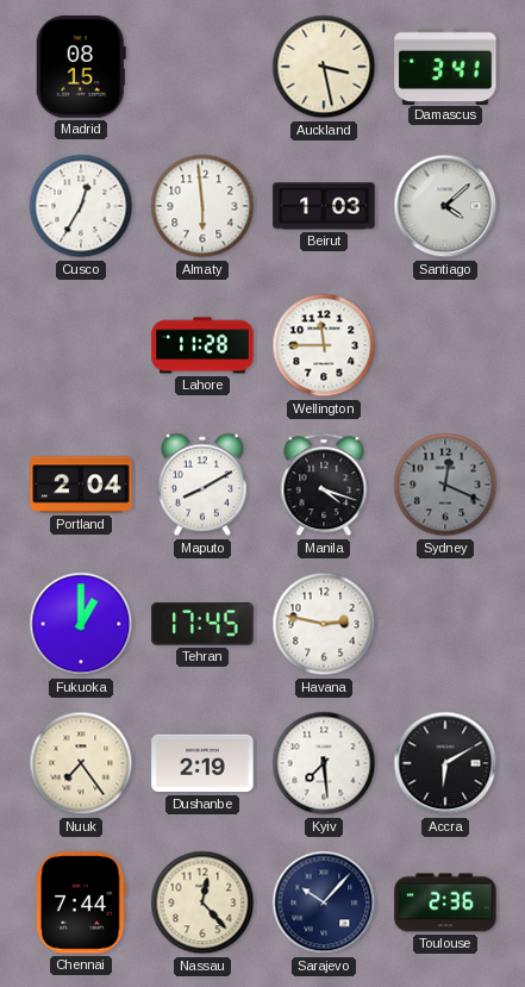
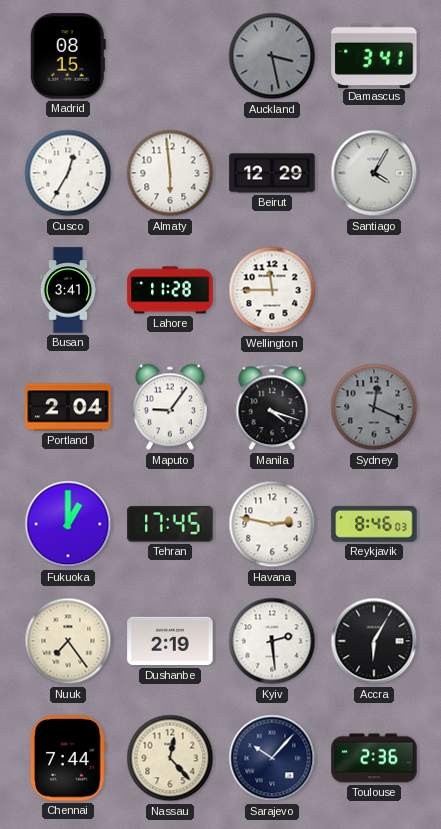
Auckland dial: cream -> grey
Beirut: 1:03 -> 12:29
Santiago: 4:08 -> 4:05
Busan: none -> 3:41
Maputo: 8:10 -> 9:06
Reykjavik: none -> 8:46
Kyiv: 7:29 -> 2:29
Accra: 6:10 -> 6:05
